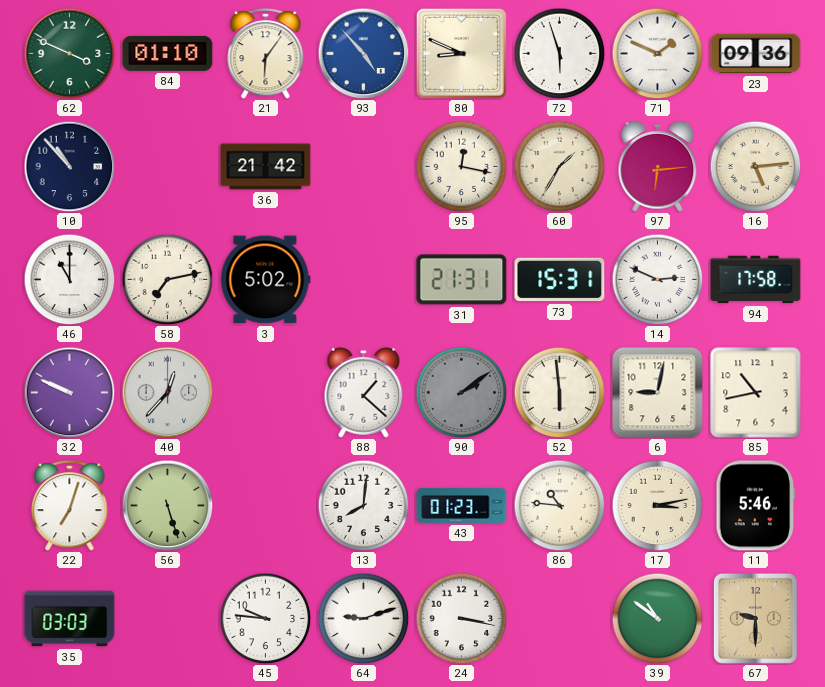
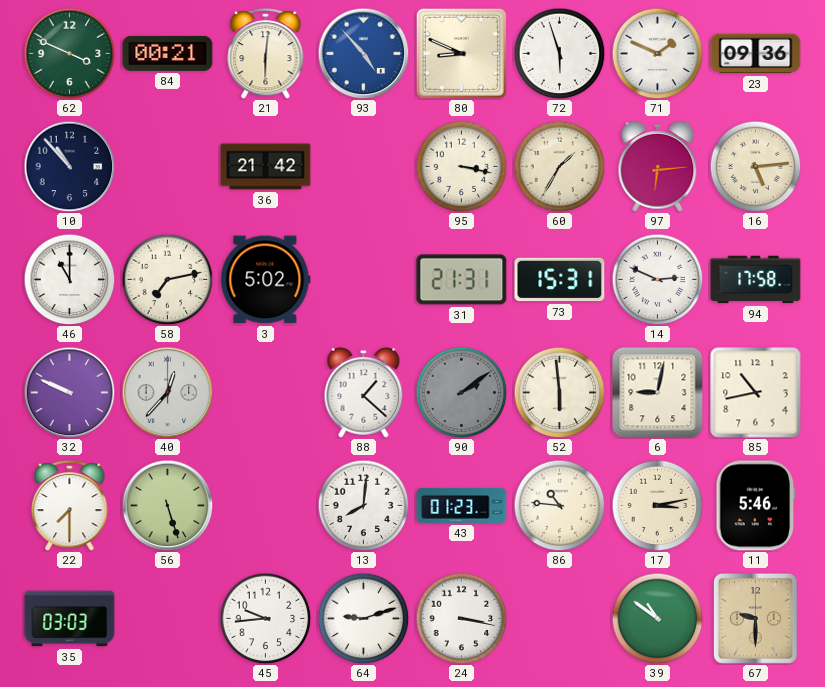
84: 01:10 -> 00:21
21: 6:06 -> 6:01
95: 12:17 -> 3:17
22: 7:03 -> 7:30
45: 9:46 -> 9:44
